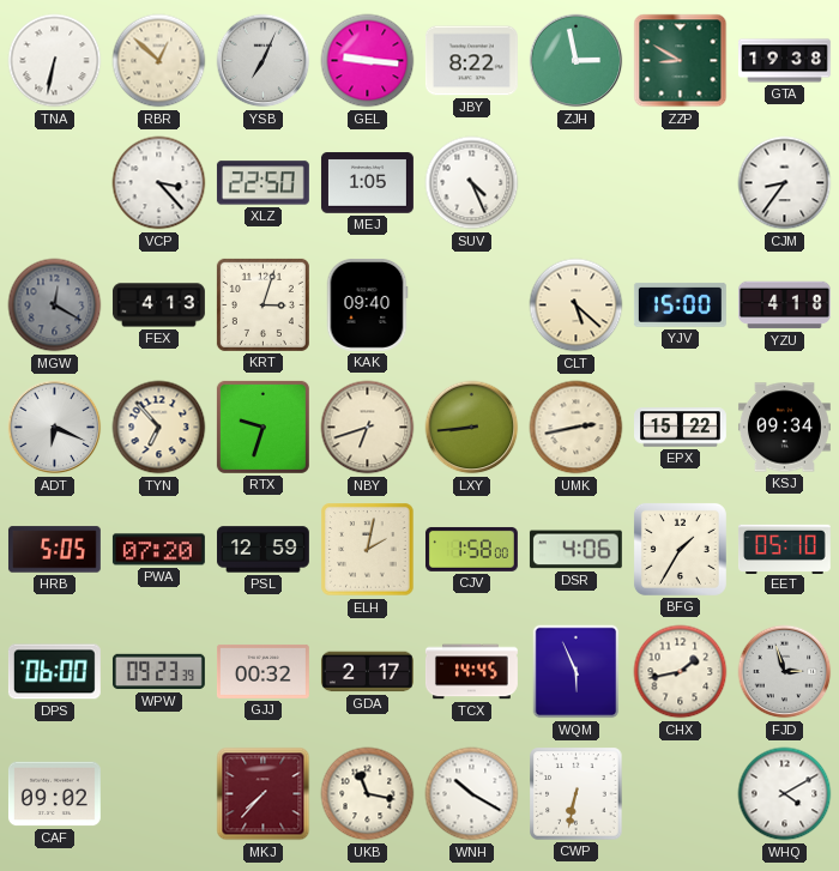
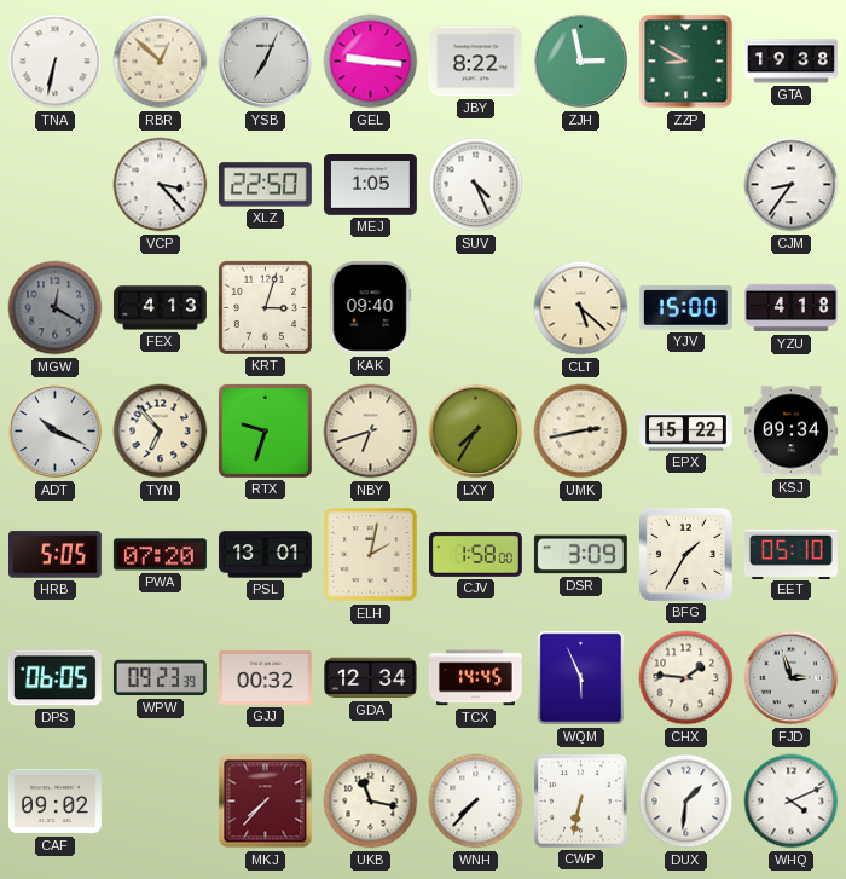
ADT: 6:19 -> 10:19
LXY: 8:44 -> 7:35
PSL: 12:59 -> 13:01
DSR: 4:06 -> 3:09
DPS: 06:00 -> 06:05
GDA: 2:17 -> 12:34
CHX: 1:43 -> 1:46
WNH: 10:20 -> 7:37
DUX: none -> 1:31
WHQ: 4:10 -> 4:11
